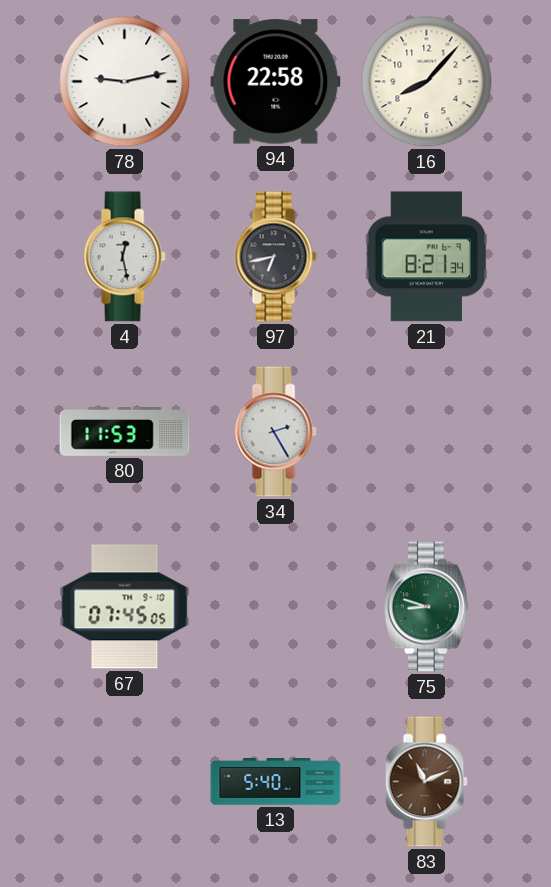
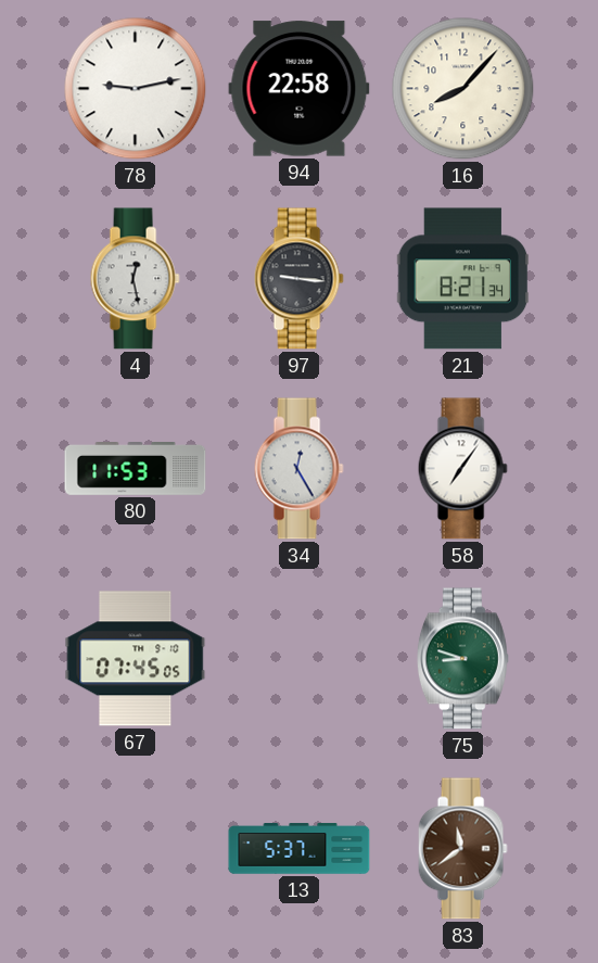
97: 6:43 -> 9:16
34: 2:25 -> 12:25
58: none -> 7:06
13: 5:40 -> 5:37
83: 11:11 -> 11:39
